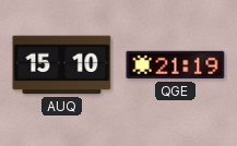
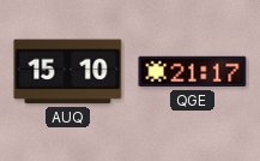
QGE: 21:19 -> 21:17
